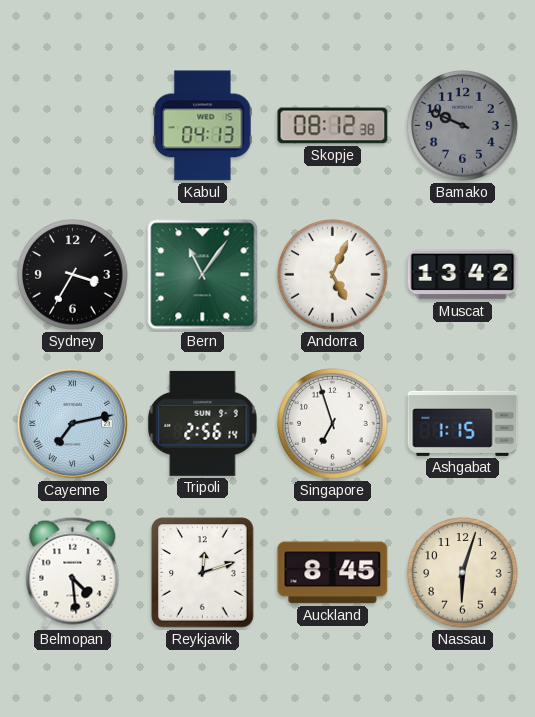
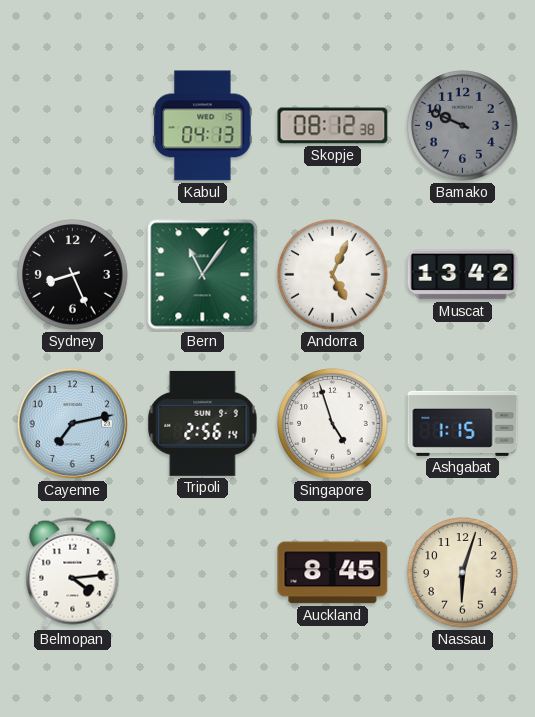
Sydney: 3:35 -> 8:26
Cayenne numerals: Roman -> Arabic
Singapore: 6:57 -> 4:57
Belmopan: 4:29 -> 4:14
Reykjavik: 12:12 -> none
